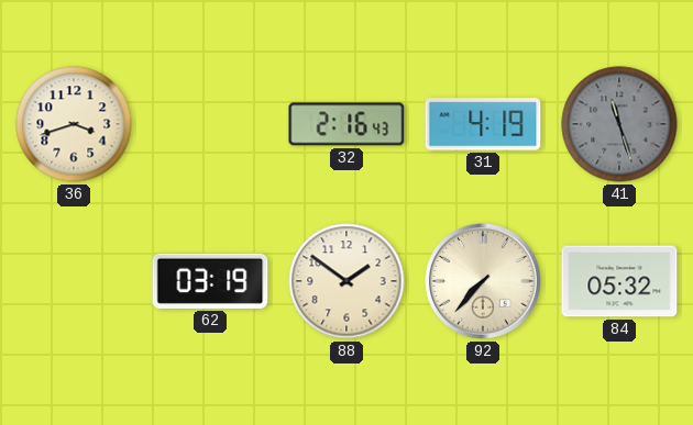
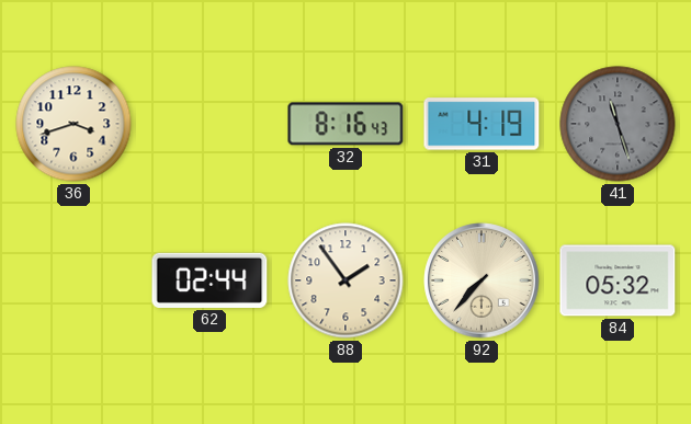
32: 2:16 -> 8:16
62: 03:19 -> 02:44
88: 1:51 -> 1:54
